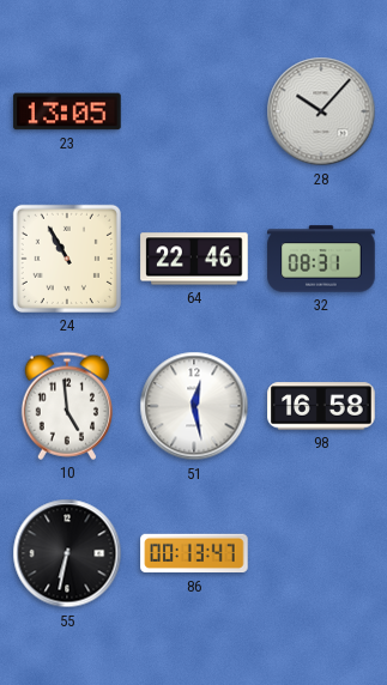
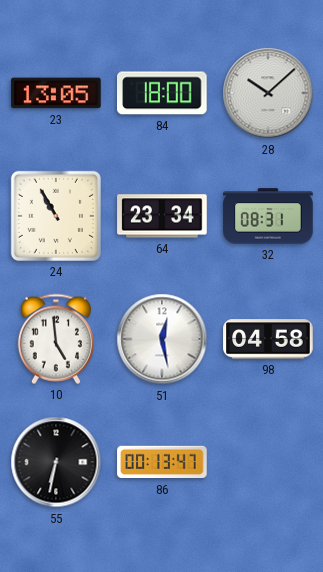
84: none -> 18:00
28: 10:07 -> 10:08
64: 22:46 -> 23:34
98: 16:58 -> 04:58
